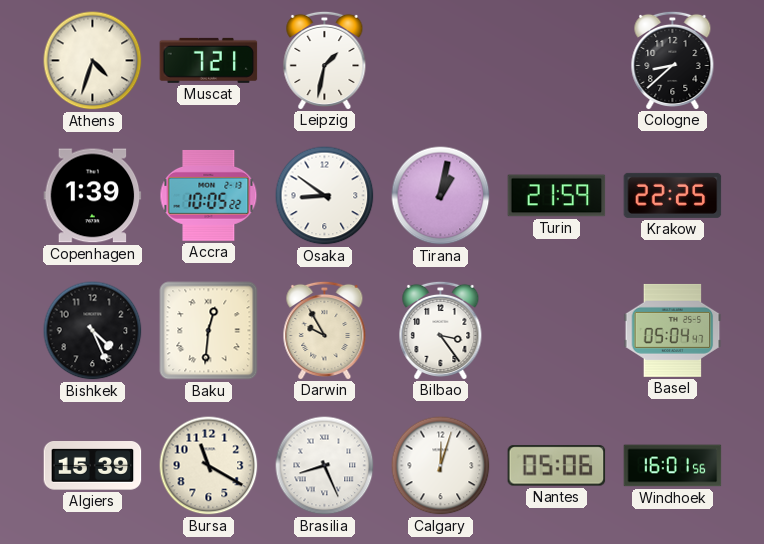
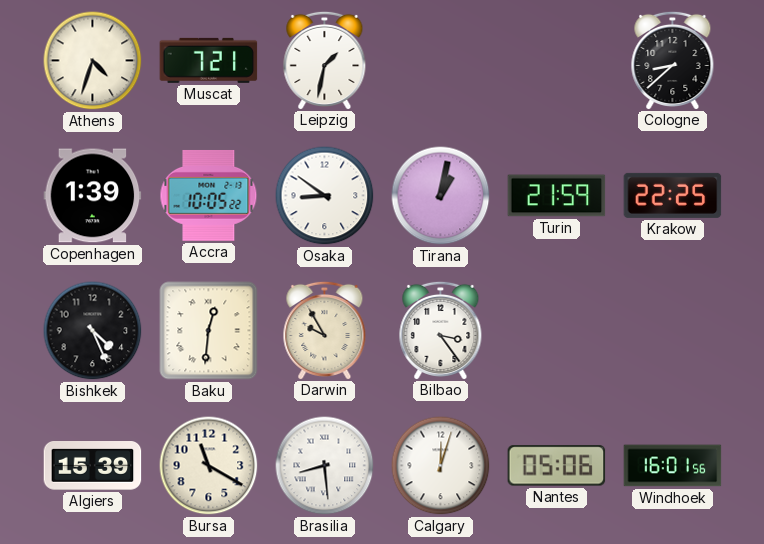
Basel: 05:04 -> none
Brasilia: 8:26 -> 8:29
